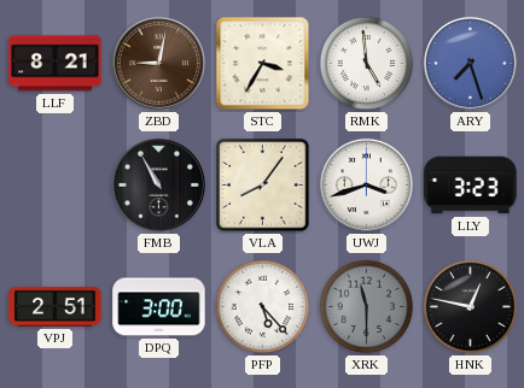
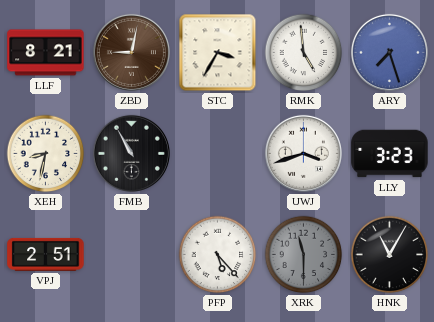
XEH: none -> 8:32
VLA: 8:06 -> none
DPQ: 3:00 -> none
HNK: 12:47 -> 11:05
